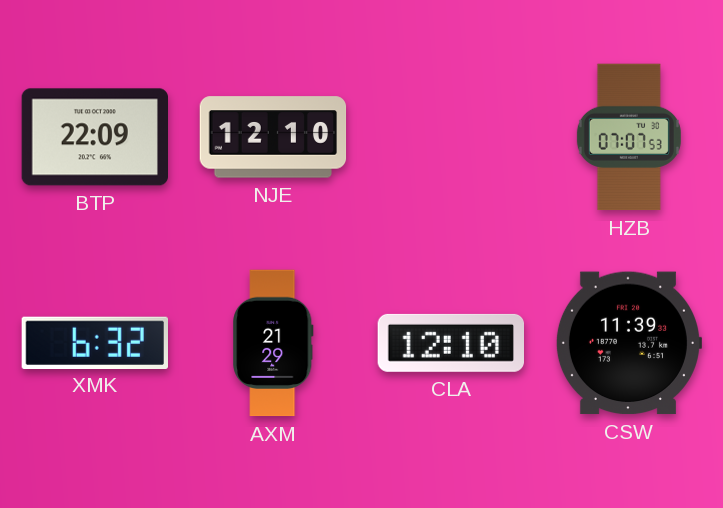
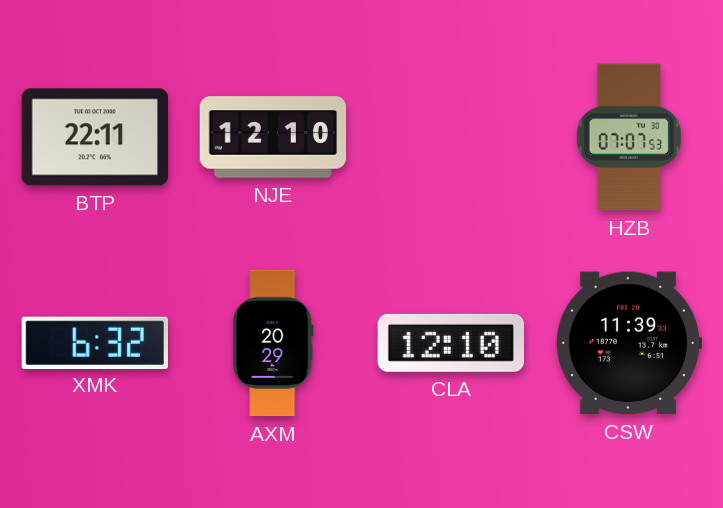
BTP: 22:09 -> 22:11
AXM: 21:29 -> 20:29
